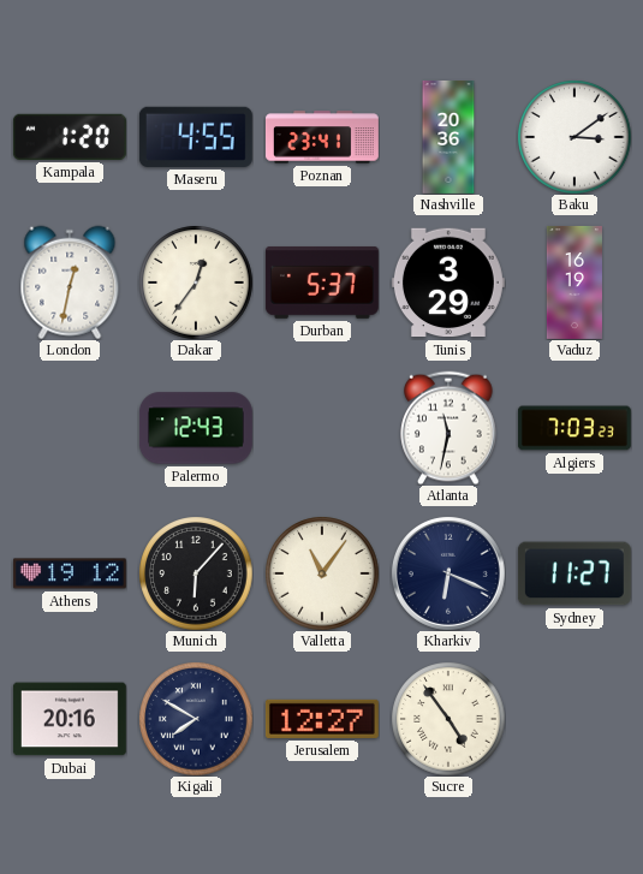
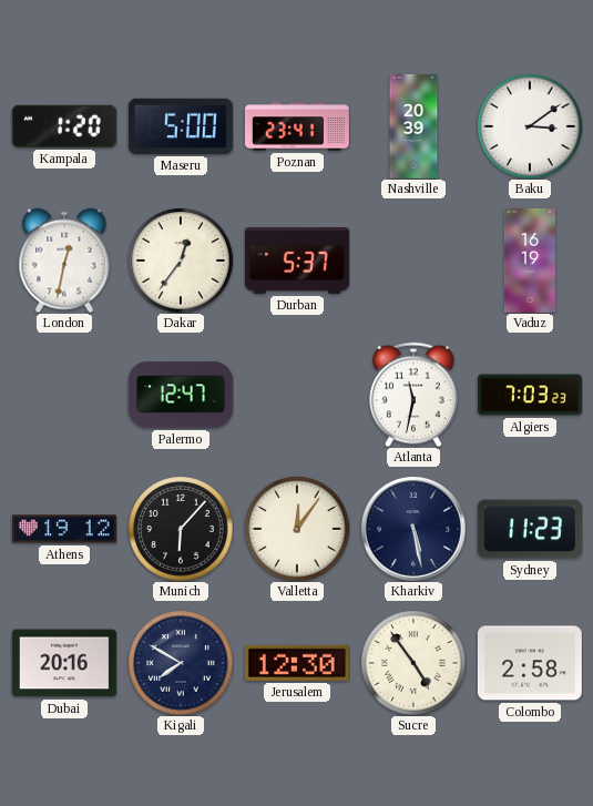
Maseru: 4:55 -> 5:00
Nashville: 20:36 -> 20:39
Tunis: 3:29 -> none
Palermo: 12:43 -> 12:47
Valletta: 11:06 -> 12:06
Kharkiv: 6:19 -> 5:28
Sydney: 11:27 -> 11:23
Jerusalem: 12:27 -> 12:30
Colombo: none -> 2:58
